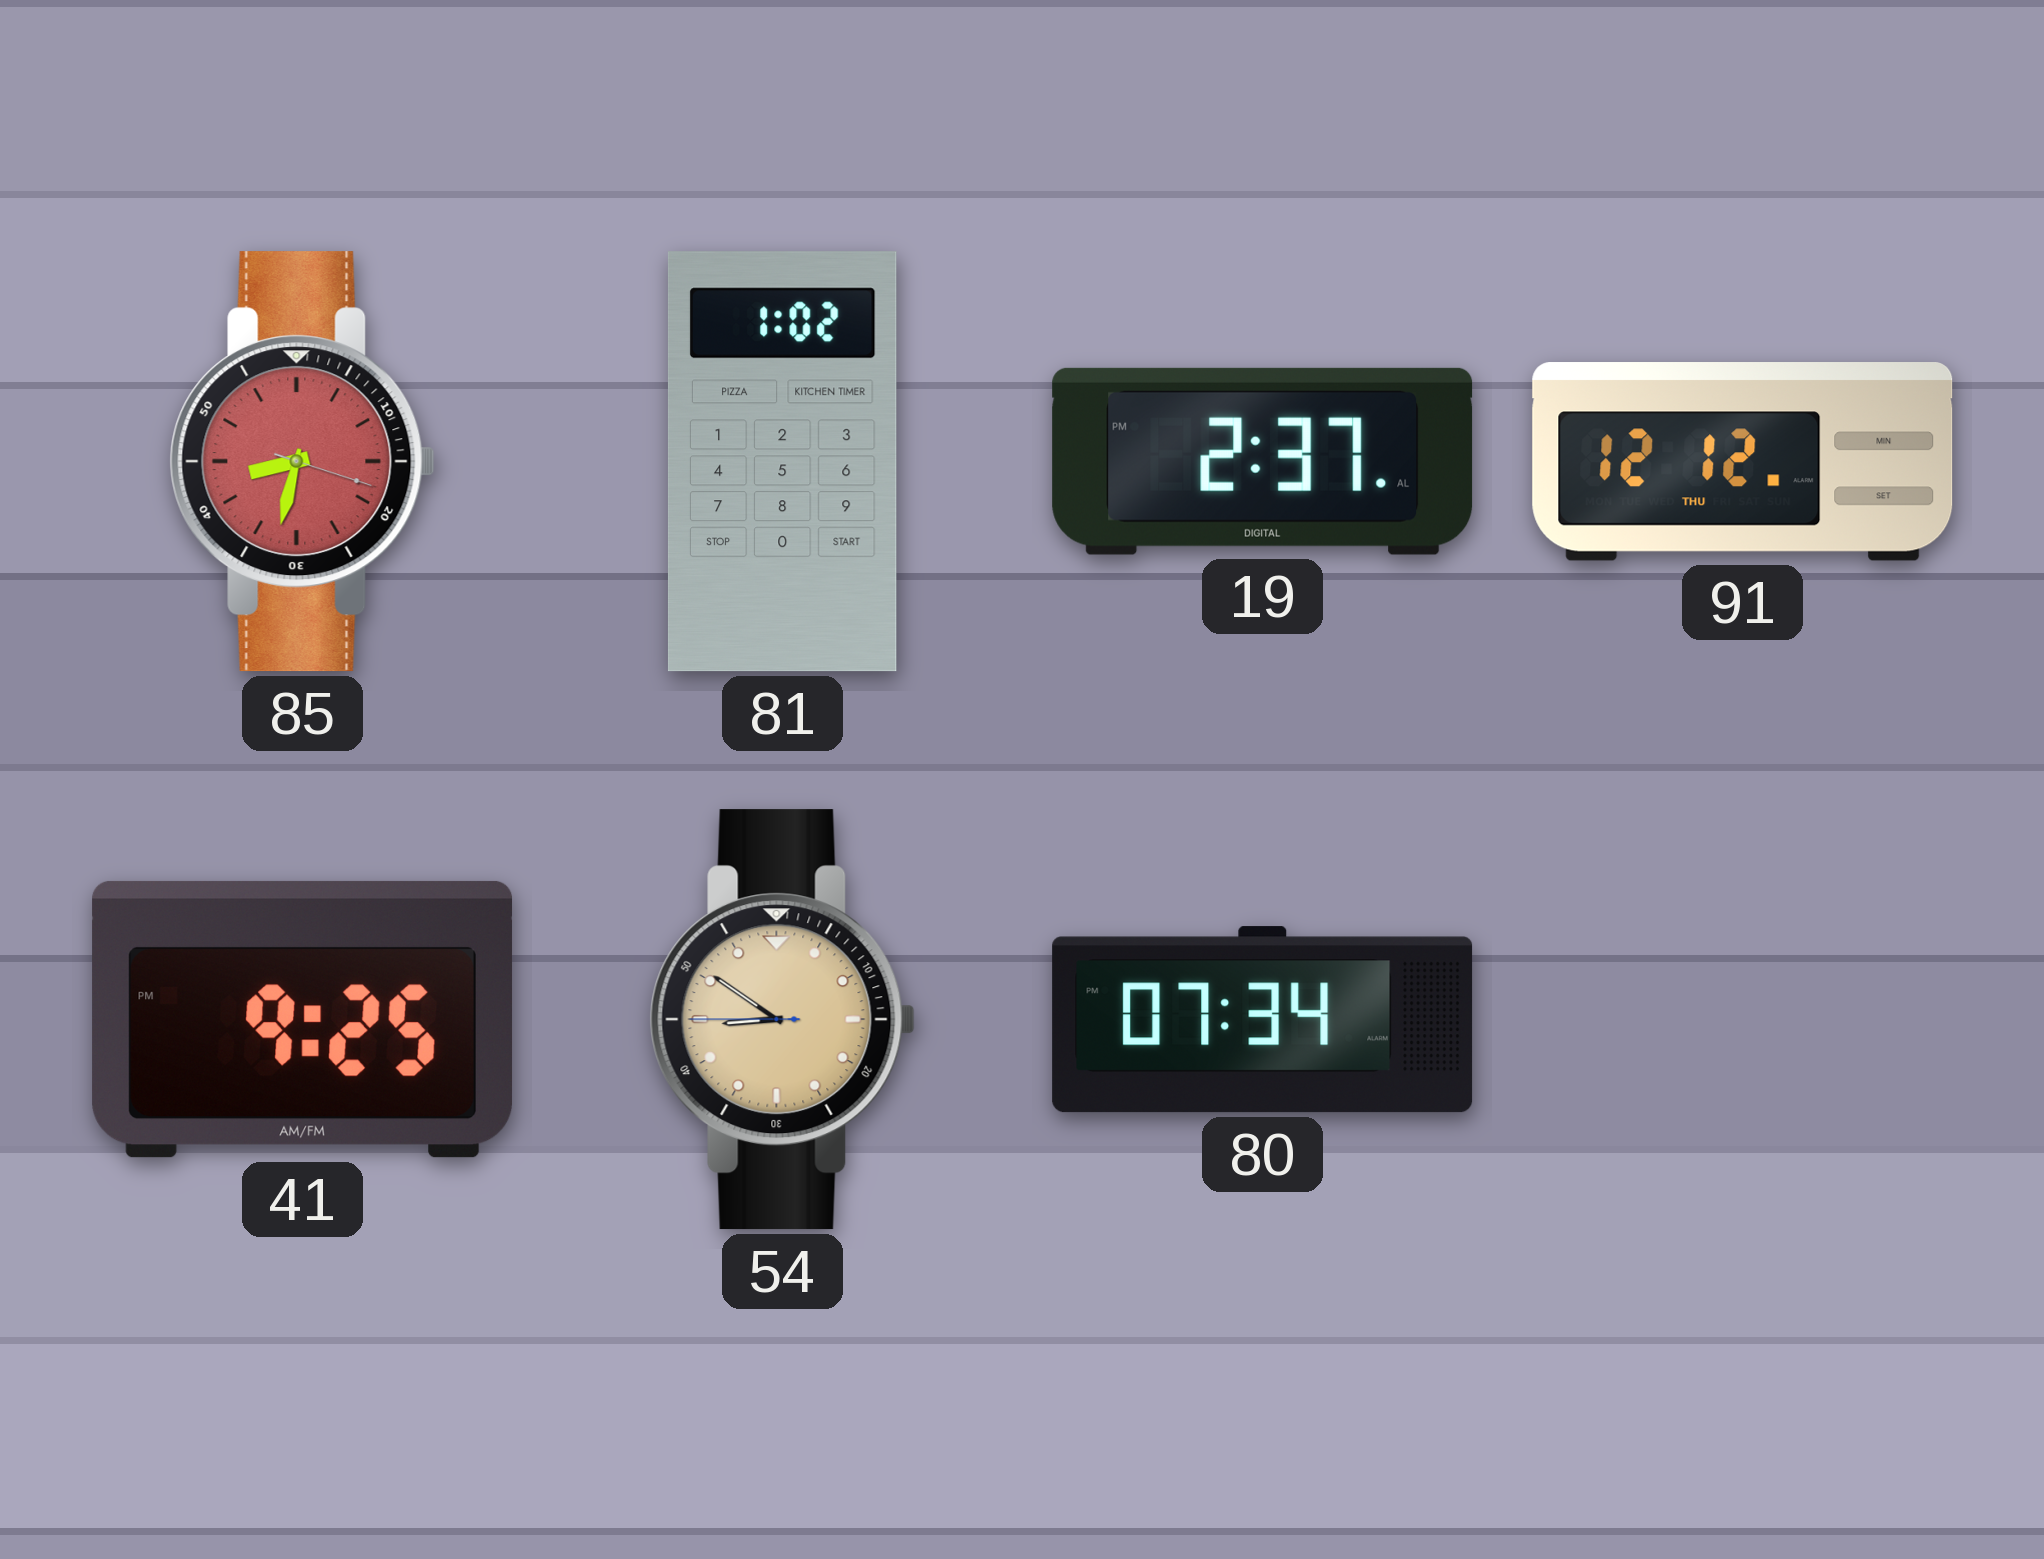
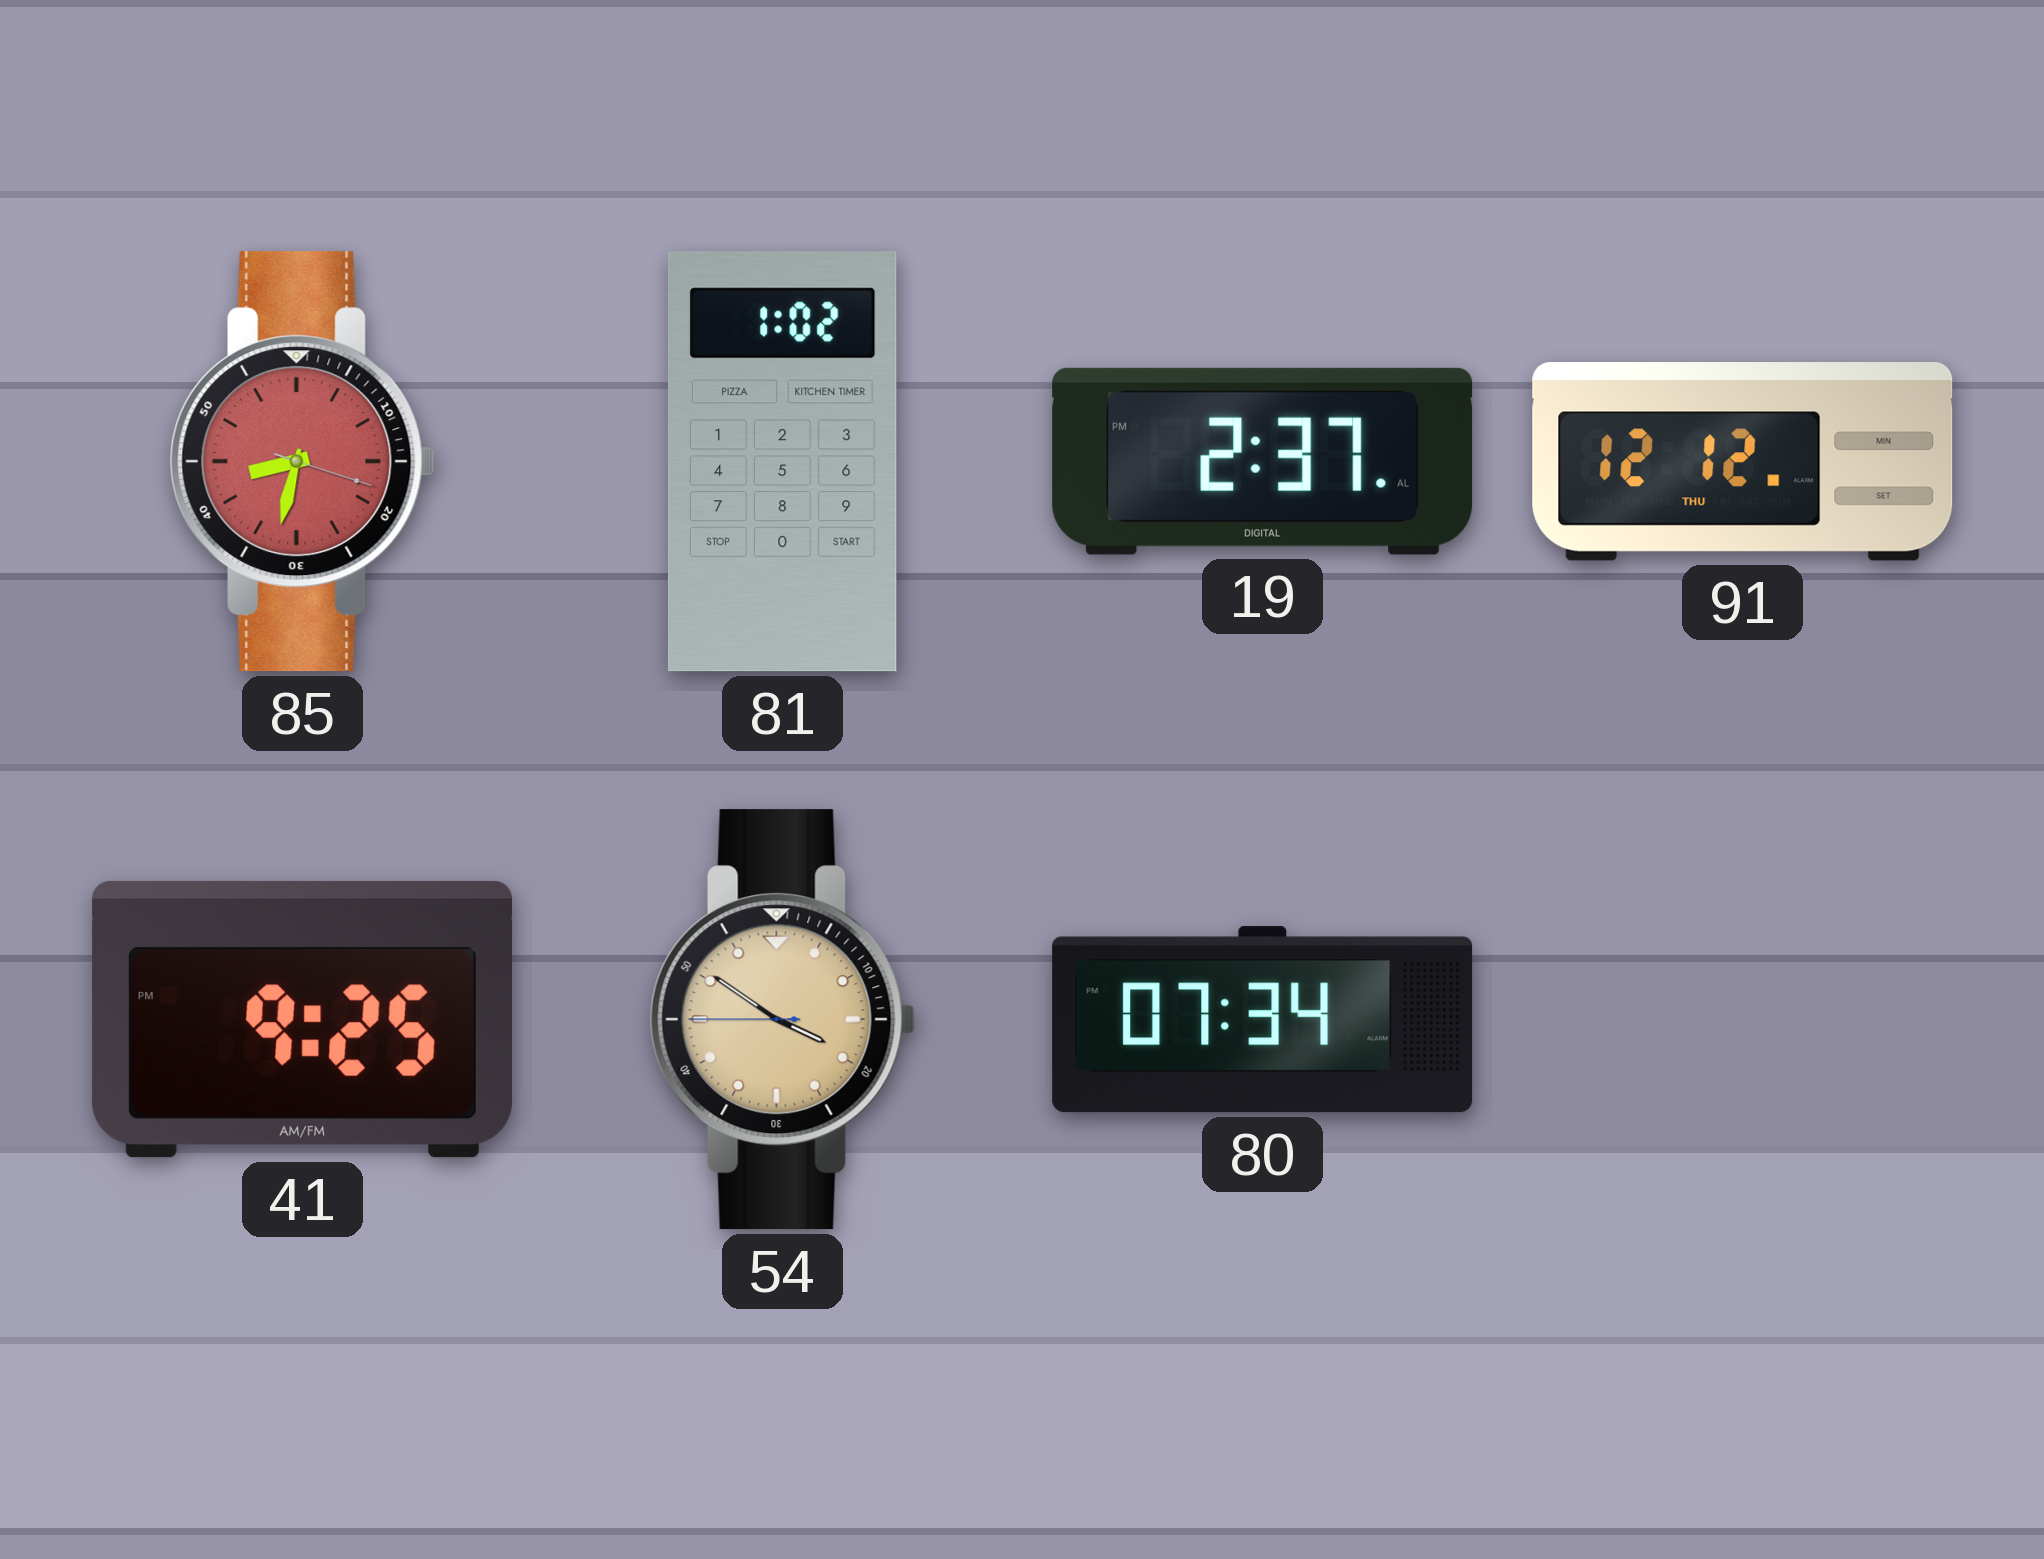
54: 8:50 -> 3:50
